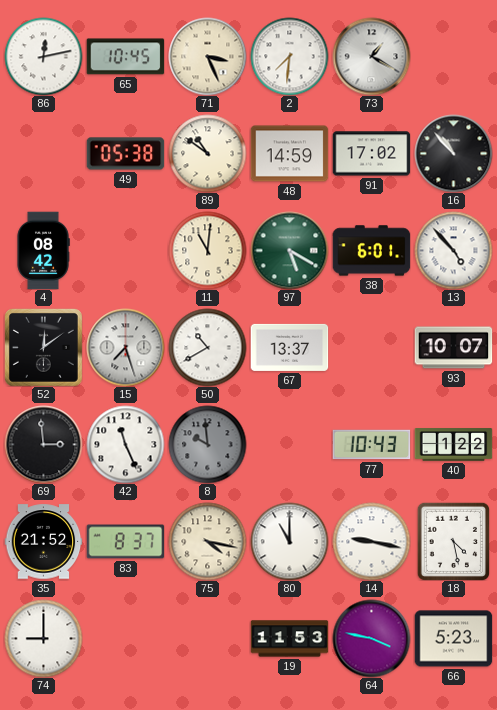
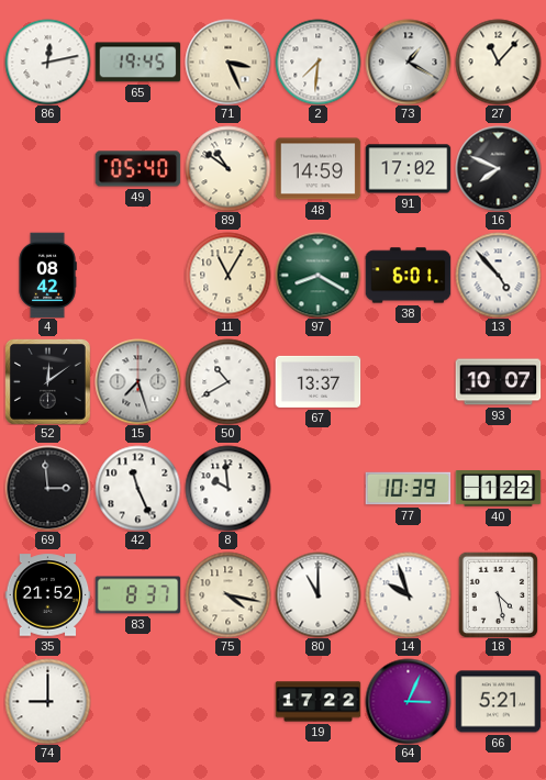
65: 10:45 -> 19:45
27: none -> 11:07
49: 05:38 -> 05:40
16: 10:53 -> 7:49
11: 11:01 -> 11:05
97: 5:20 -> 8:20
8 dial: grey -> white
77: 10:43 -> 10:39
14: 9:17 -> 9:57
19: 11:53 -> 17:22
64: 3:47 -> 3:04
66: 5:23 -> 5:21
